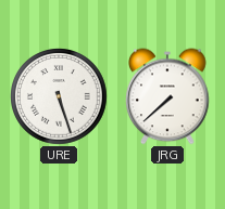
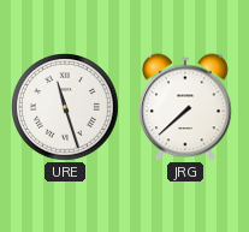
URE: 5:27 -> 11:27
